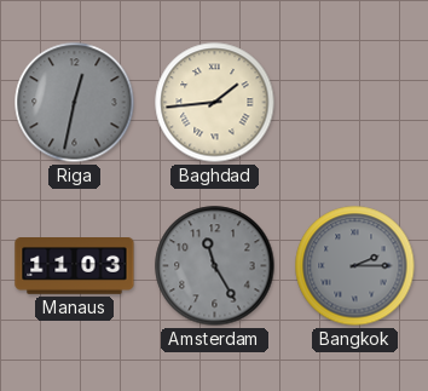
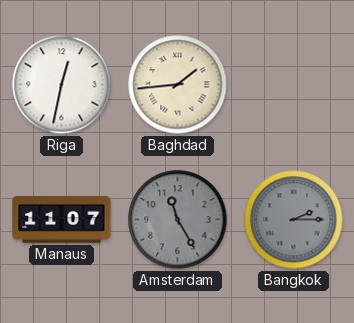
Riga dial: grey -> white
Manaus: 11:03 -> 11:07
